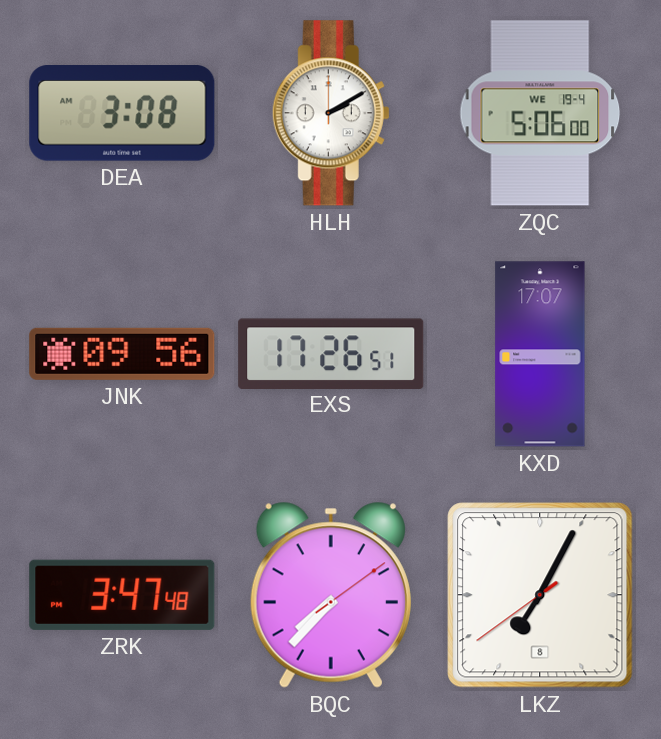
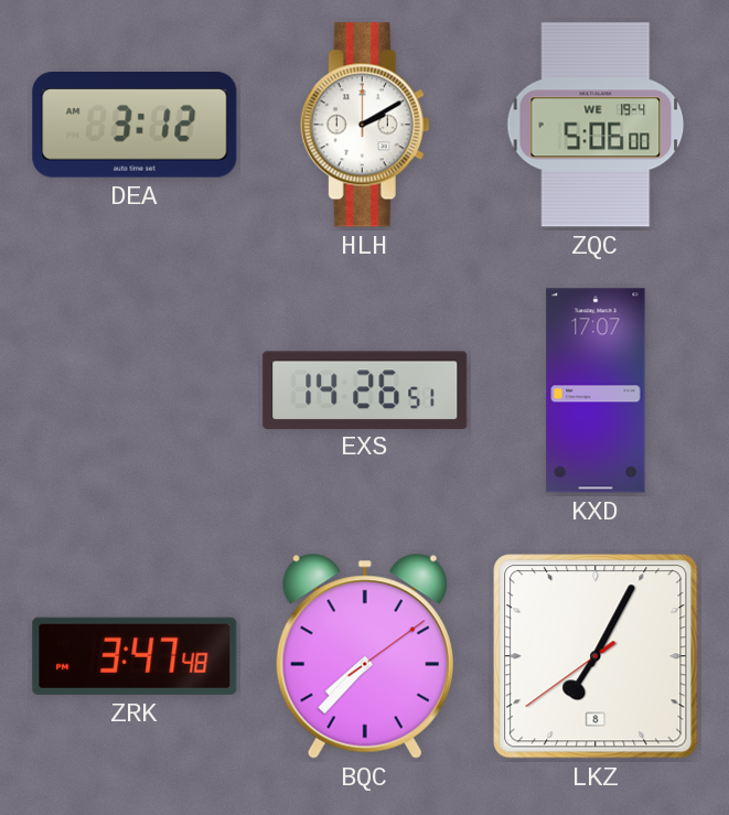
DEA: 3:08 -> 3:12
JNK: 09:56 -> none
EXS: 17:26 -> 14:26
